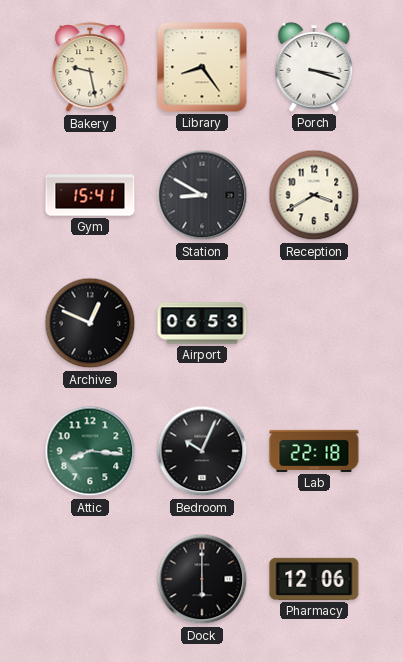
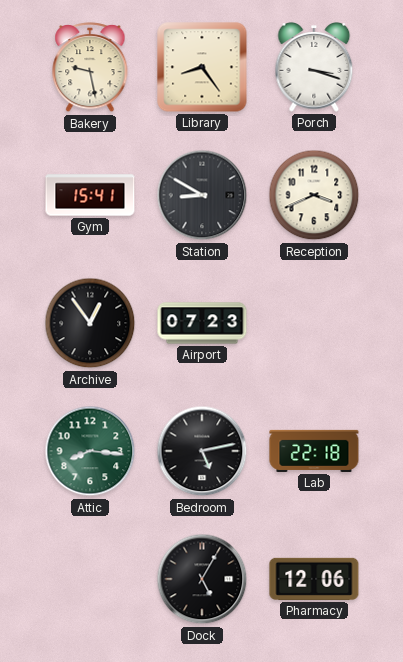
Reception: 3:40 -> 3:41
Archive: 12:49 -> 12:54
Airport: 06:53 -> 07:23
Bedroom: 10:04 -> 5:13
Dock: 6:00 -> 5:05
